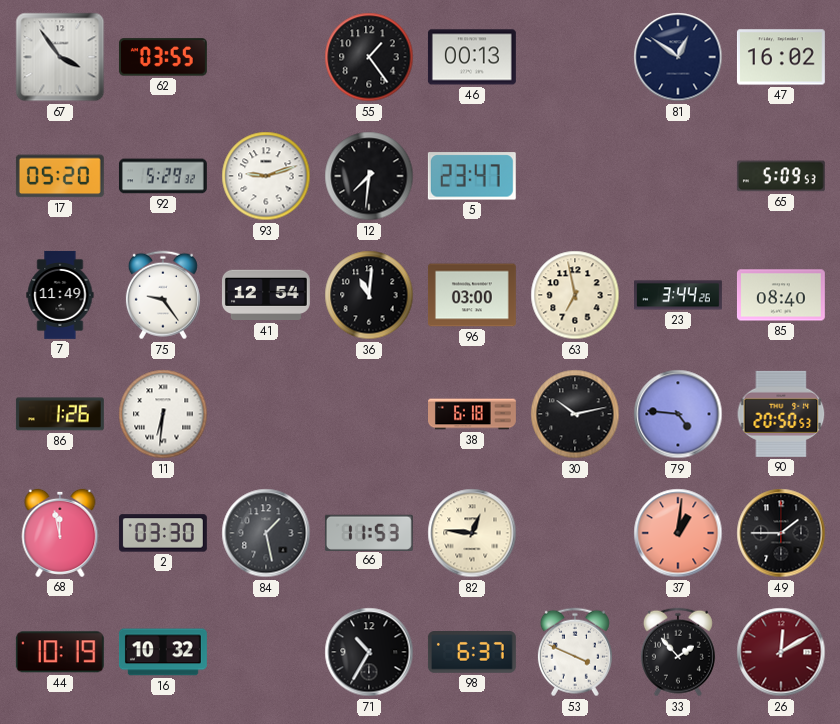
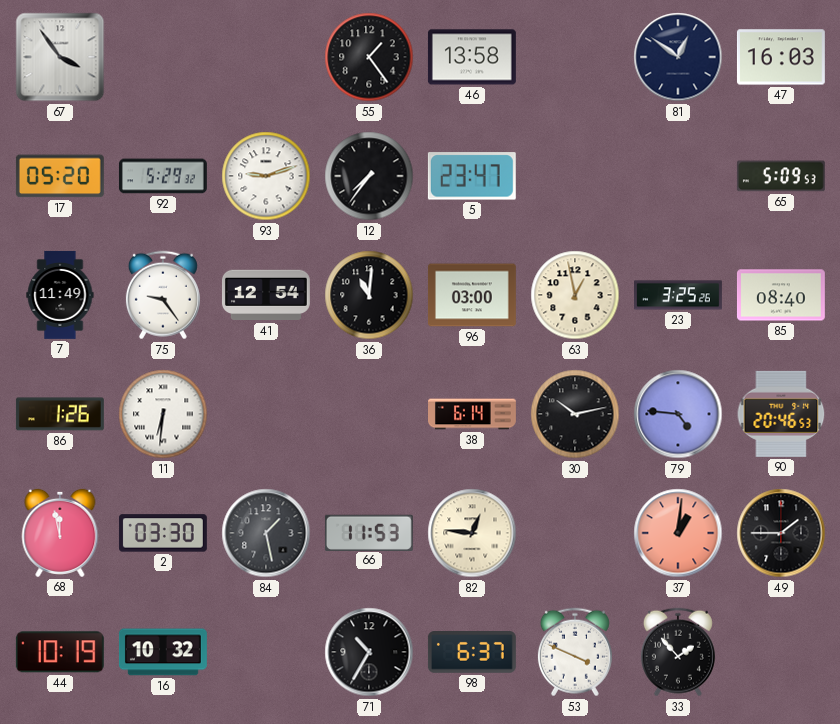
62: 03:55 -> none
46: 00:13 -> 13:58
47: 16:02 -> 16:03
12: 7:31 -> 7:36
63: 6:58 -> 12:58
23: 3:44 -> 3:25
38: 6:18 -> 6:14
90: 20:50 -> 20:46
26: 12:10 -> none
